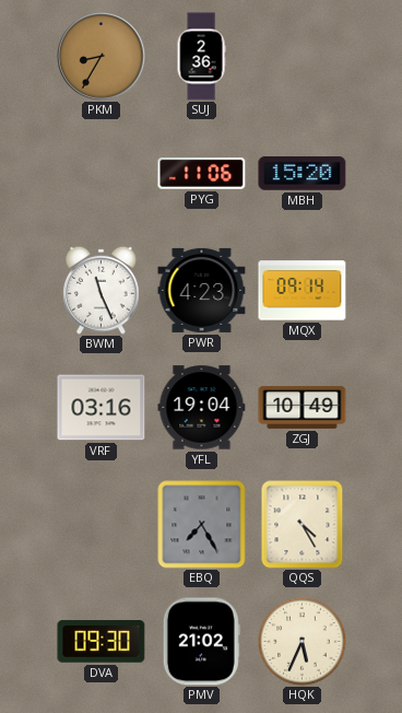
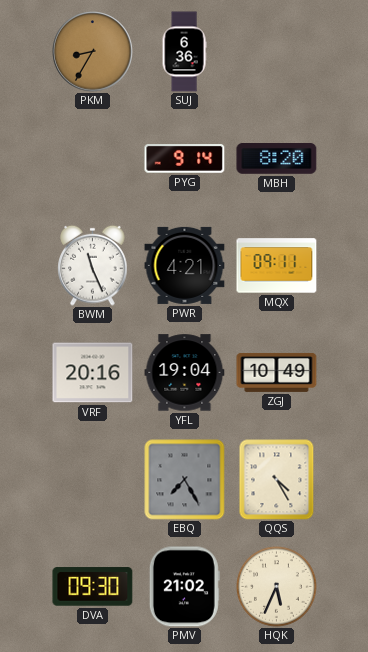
SUJ: 2:36 -> 6:36
PYG: 11:06 -> 9:14
MBH: 15:20 -> 8:20
PWR: 4:23 -> 4:21
MQX: 09:14 -> 09:11
VRF: 03:16 -> 20:16
